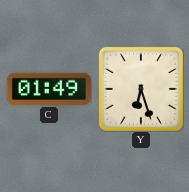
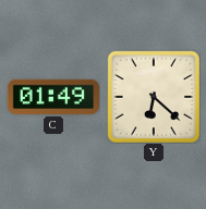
Y: 6:27 -> 6:22
